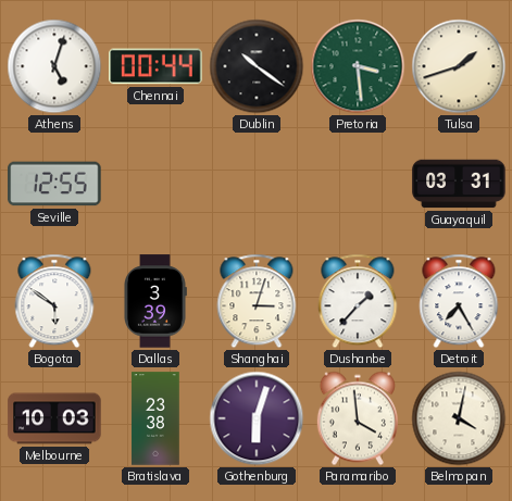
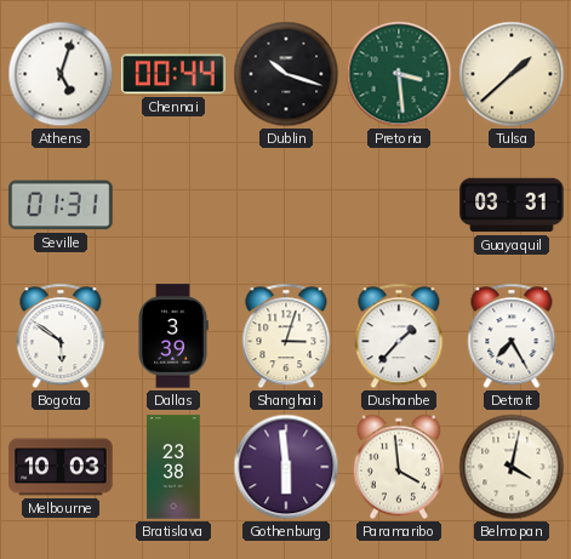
Dublin: 10:21 -> 10:18
Tulsa: 1:42 -> 1:38
Seville: 12:55 -> 01:31
Gothenburg: 6:03 -> 5:59
